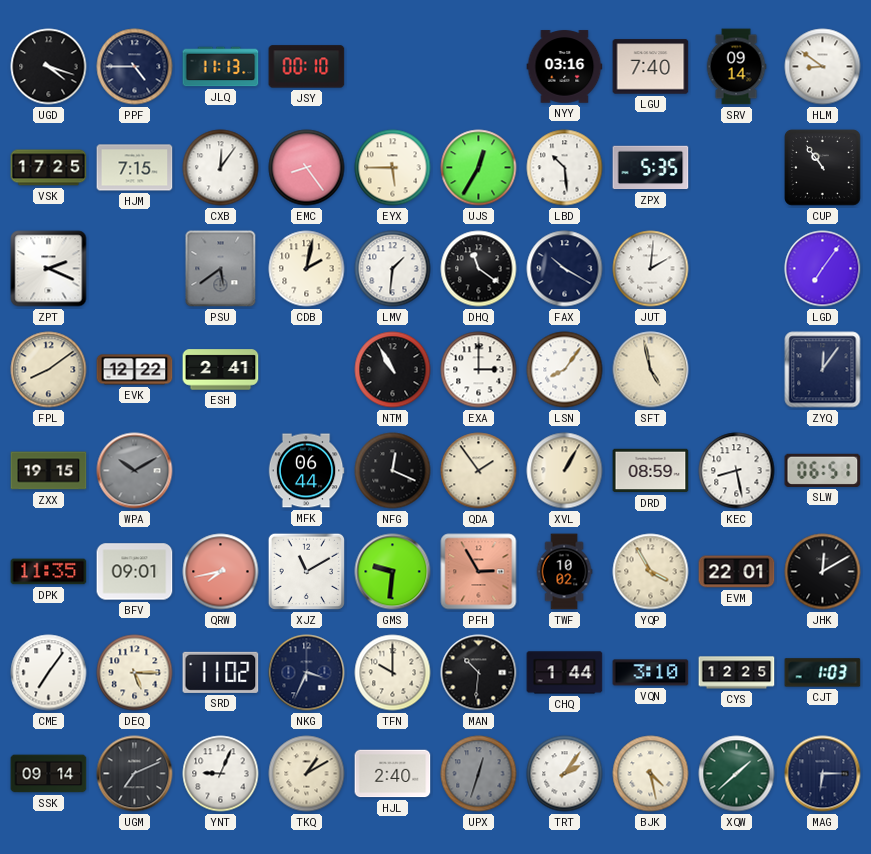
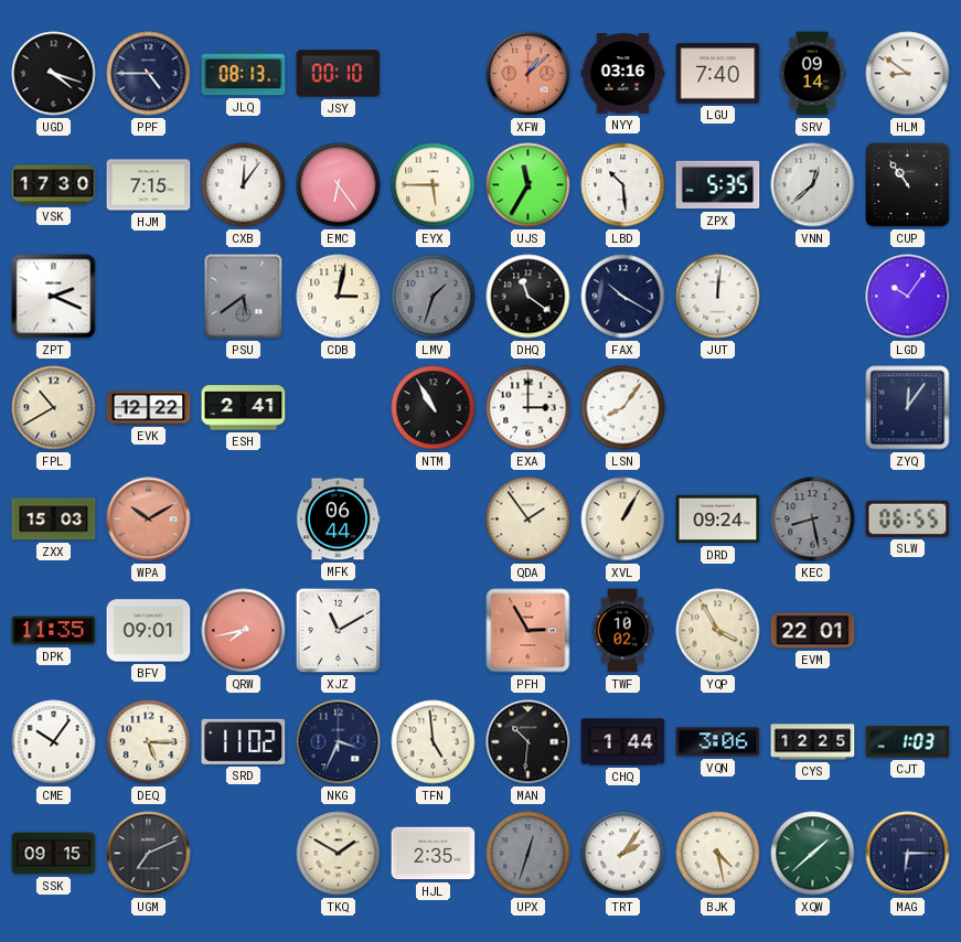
JLQ: 11:13 -> 08:13
XFW: none -> 1:08
VSK: 17:25 -> 17:30
EMC: 8:24 -> 6:24
UJS: 12:35 -> 11:35
VNN: none -> 12:38
CDB: 2:02 -> 3:02
LMV: 1:31 -> 1:33
LMV dial: white -> grey
JUT: 2:01 -> 12:01
LGD: 7:06 -> 10:06
FPL: 8:09 -> 10:40
SFT: 4:58 -> none
ZXX: 19:15 -> 15:03
WPA dial: grey -> salmon
NFG: 12:19 -> none
DRD: 08:59 -> 09:24
KEC dial: white -> grey
SLW: 06:51 -> 06:55
GMS: 9:31 -> none
JHK: 12:10 -> none
CME: 7:06 -> 10:06
TFN: 10:00 -> 4:59
VQN: 3:10 -> 3:06
SSK: 09:14 -> 09:15
YNT: 9:04 -> none
TKQ: 1:10 -> 1:50
HJL: 2:40 -> 2:35
